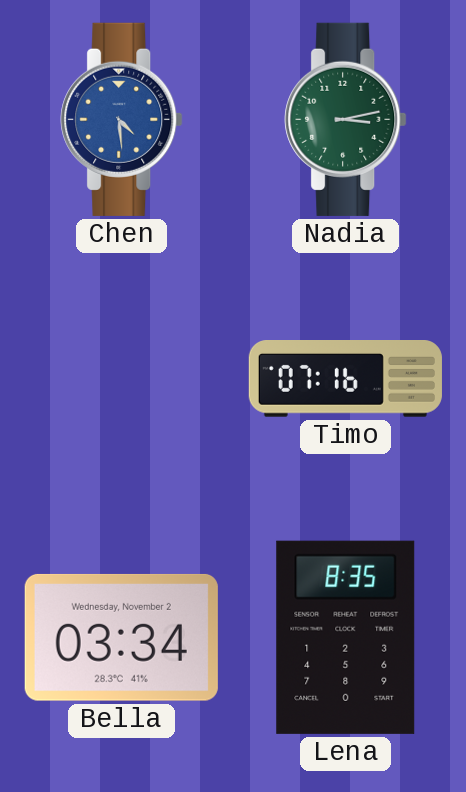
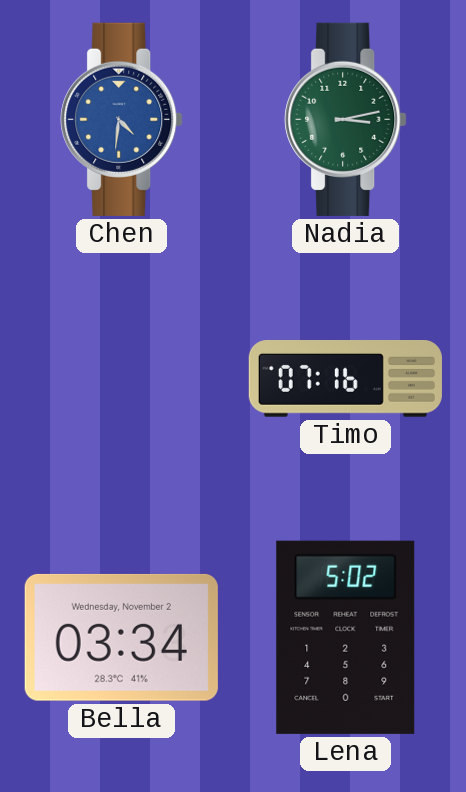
Chen: 4:29 -> 4:31
Lena: 8:35 -> 5:02
